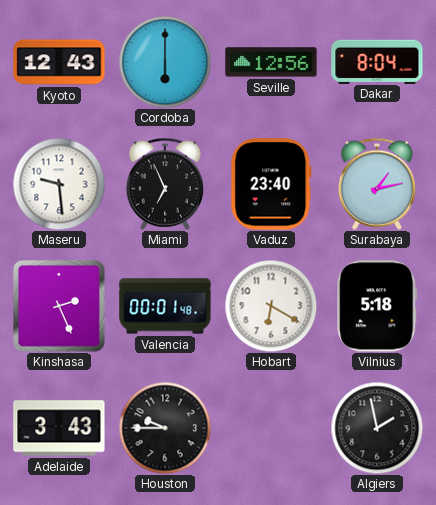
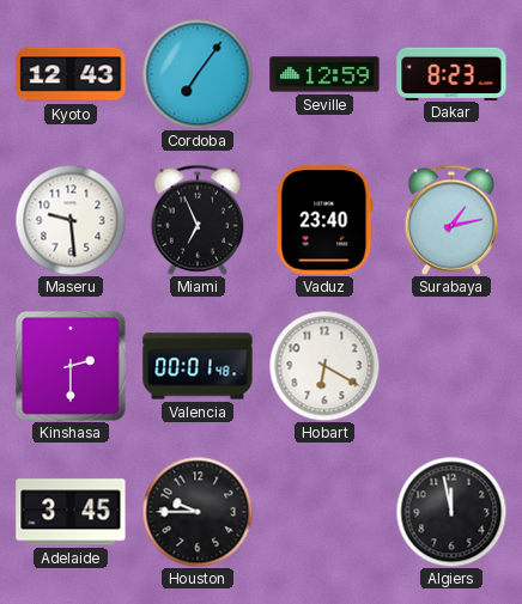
Cordoba: 6:00 -> 7:06
Seville: 12:56 -> 12:59
Dakar: 8:04 -> 8:23
Kinshasa: 2:26 -> 2:30
Vilnius: 5:18 -> none
Adelaide: 3:43 -> 3:45
Algiers: 1:58 -> 11:58
